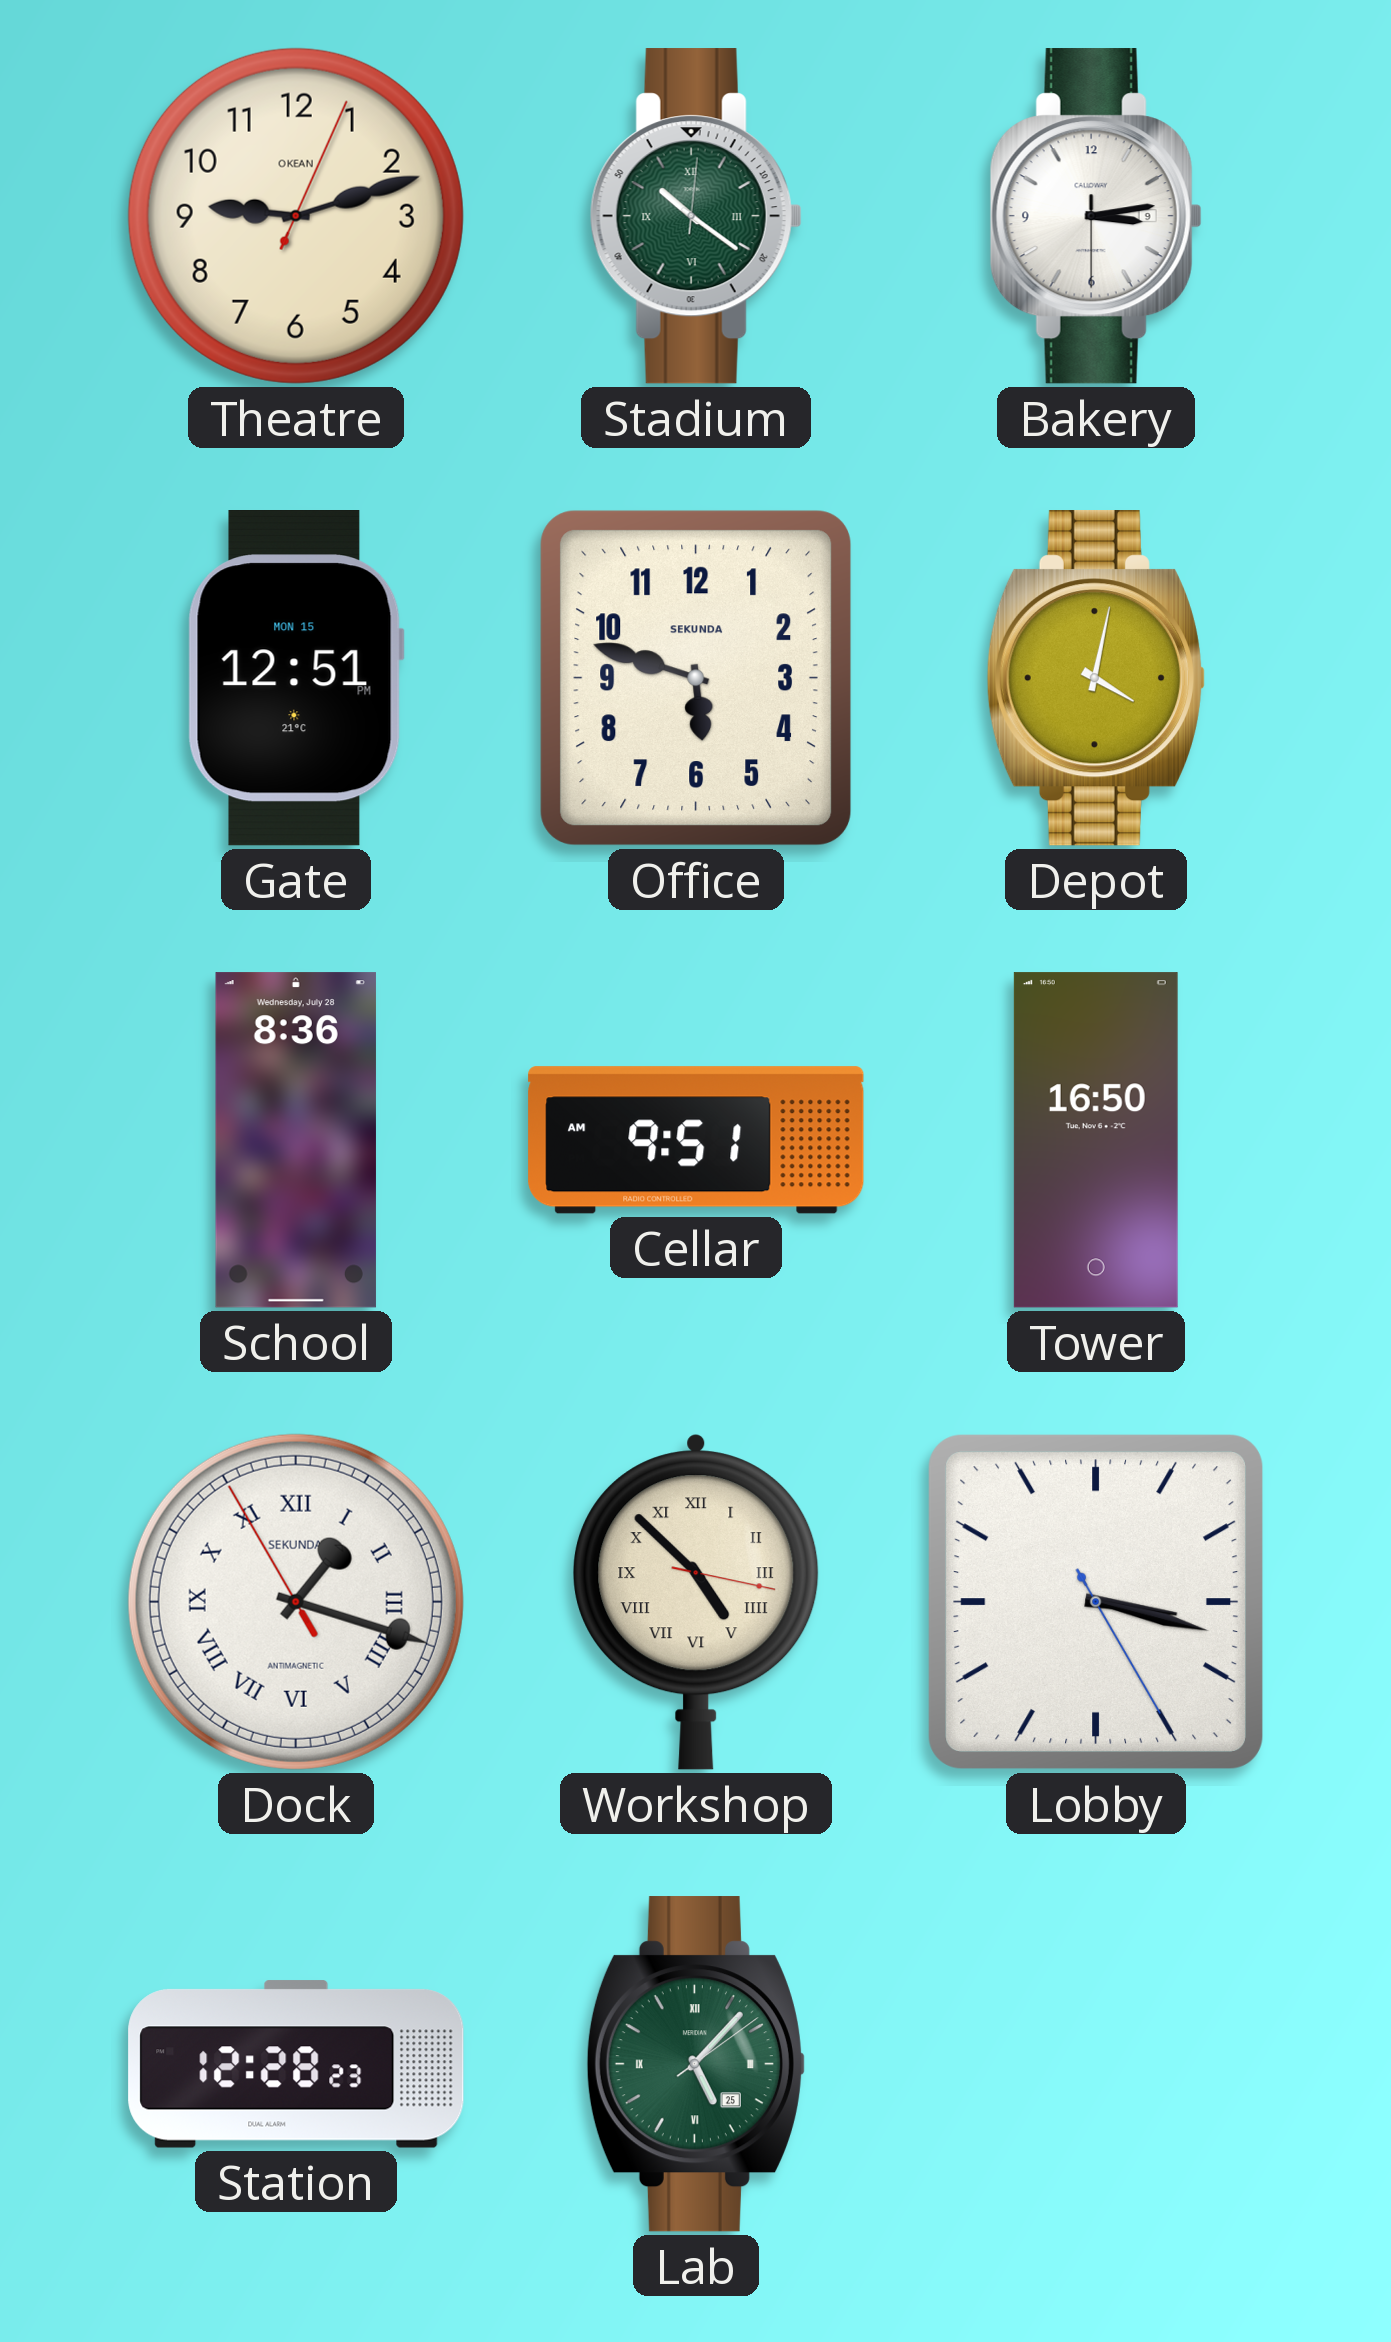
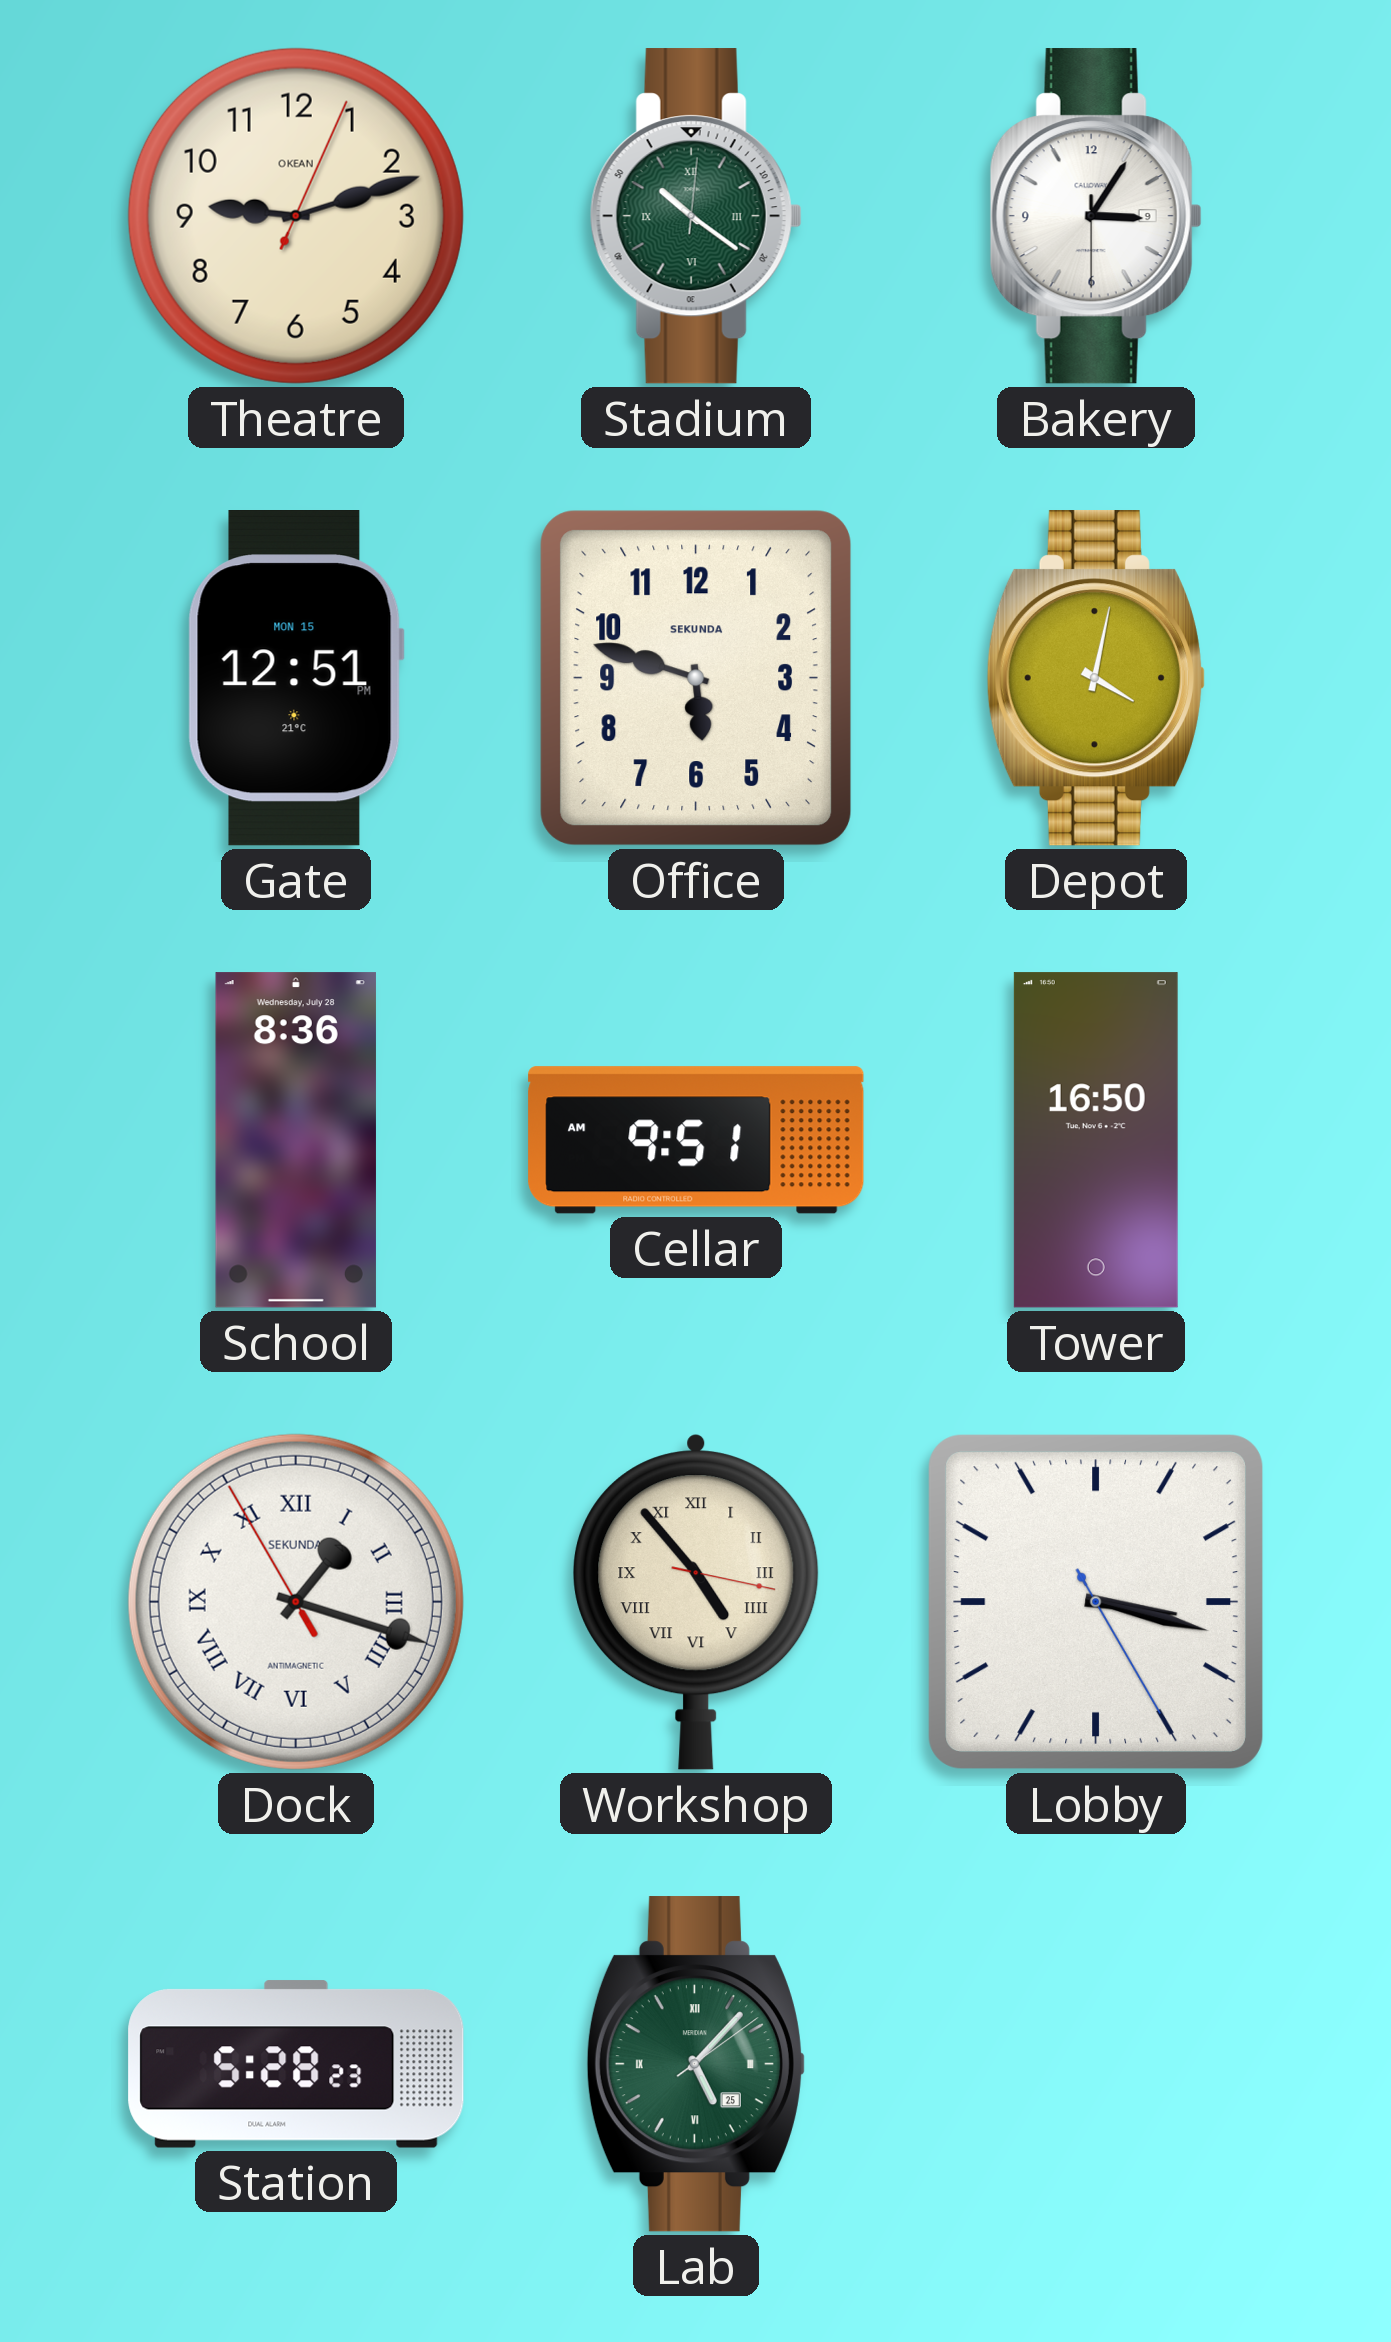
Bakery: 3:13 -> 3:05
Workshop: 4:52 -> 4:53
Station: 12:28 -> 5:28
